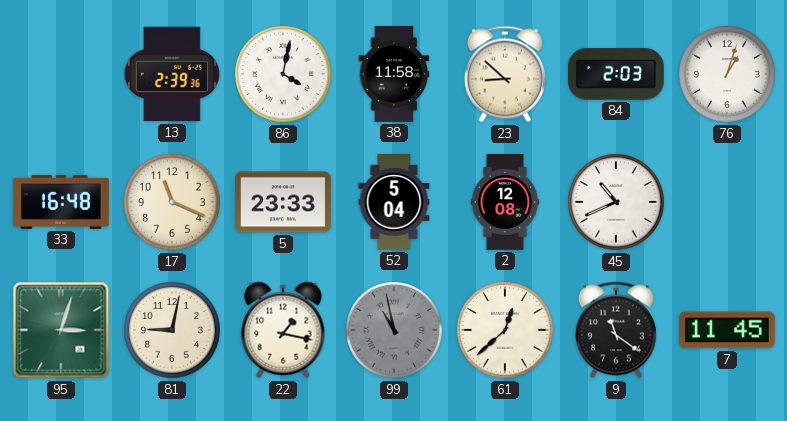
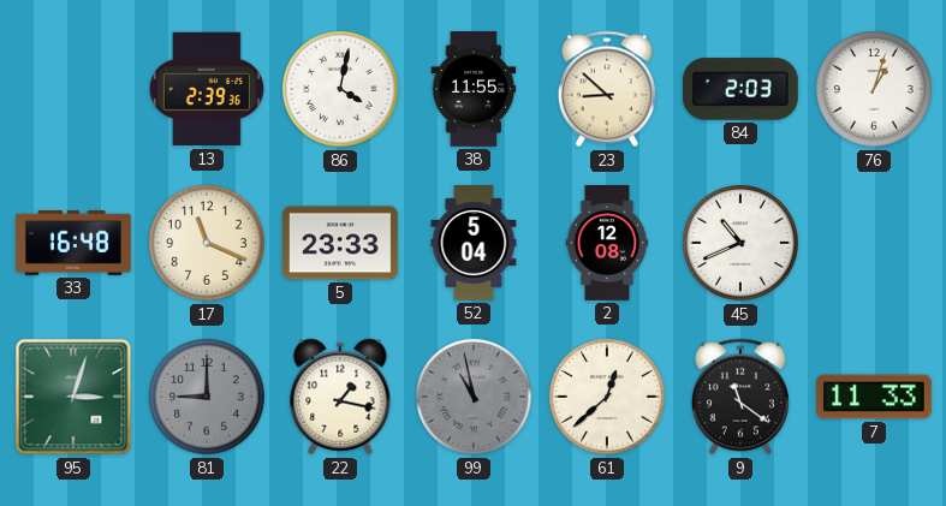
38: 11:58 -> 11:55
81: 9:02 -> 9:00
81 dial: cream -> grey
7: 11:45 -> 11:33
